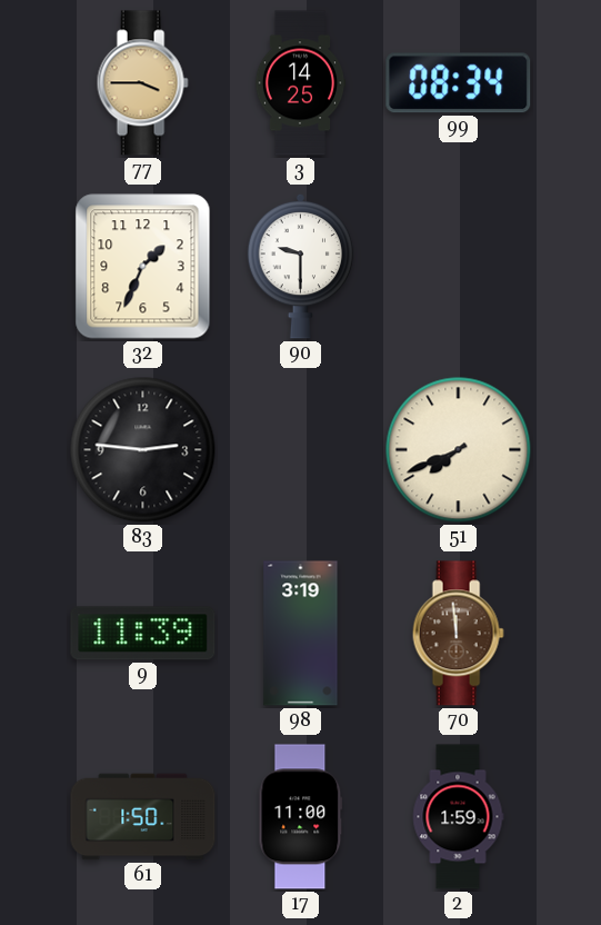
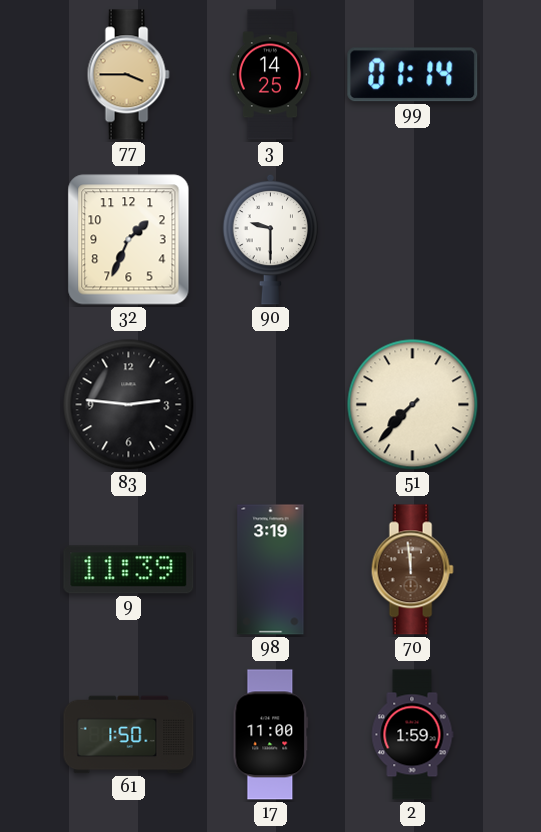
99: 08:34 -> 01:14
51: 7:41 -> 7:37
